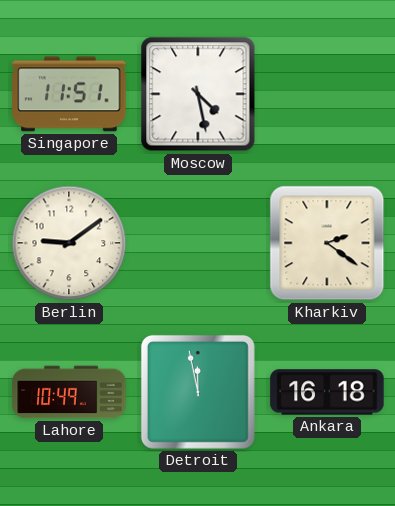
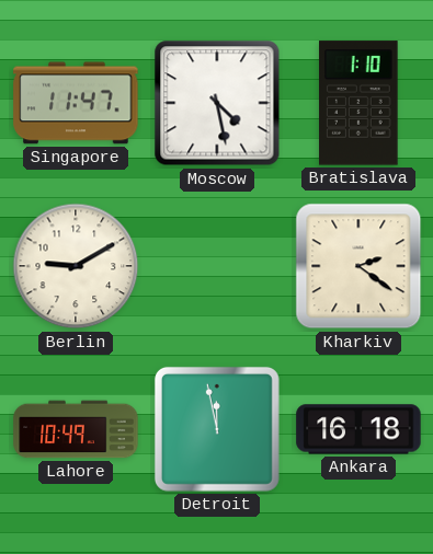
Singapore: 11:51 -> 11:47
Bratislava: none -> 1:10
Berlin: 9:09 -> 9:10
